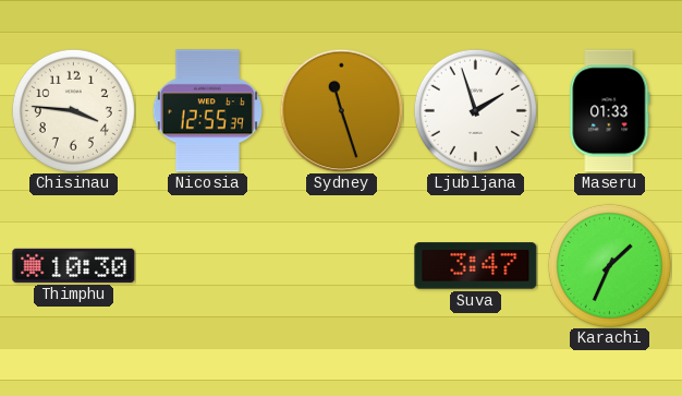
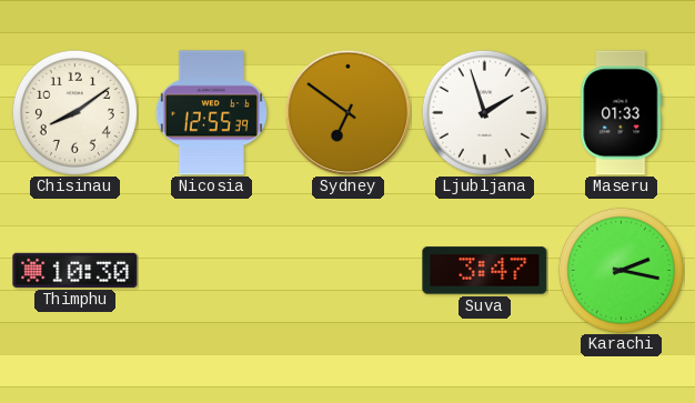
Chisinau: 3:46 -> 8:09
Sydney: 11:27 -> 6:51
Karachi: 1:34 -> 2:17
